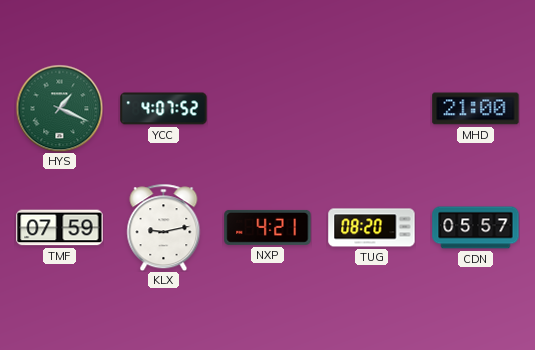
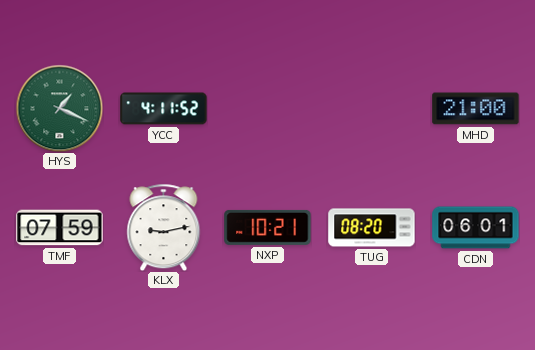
YCC: 4:07 -> 4:11
NXP: 4:21 -> 10:21
CDN: 05:57 -> 06:01
